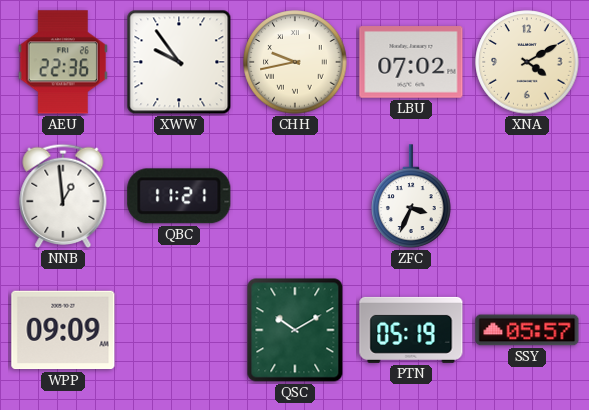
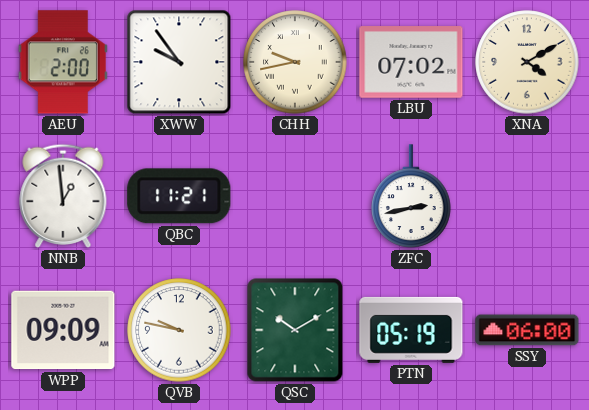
AEU: 22:36 -> 2:00
ZFC: 3:34 -> 2:43
QVB: none -> 9:47
SSY: 05:57 -> 06:00
